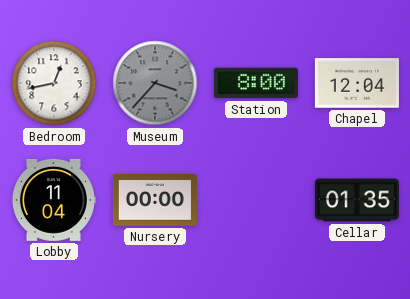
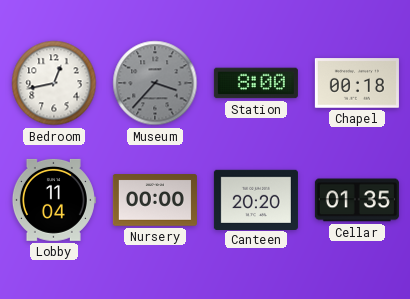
Chapel: 12:04 -> 00:18
Canteen: none -> 20:20
